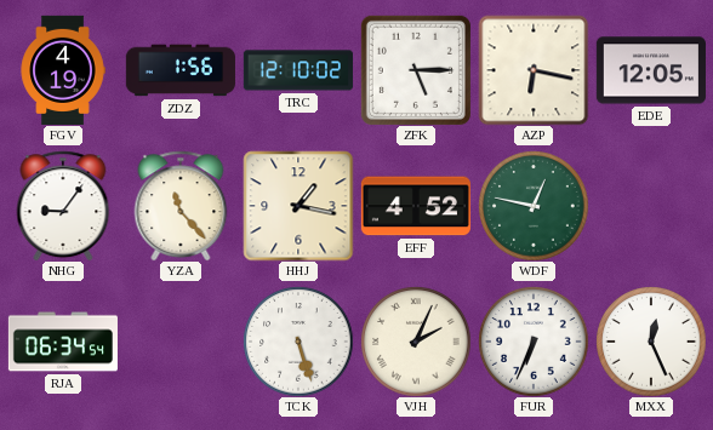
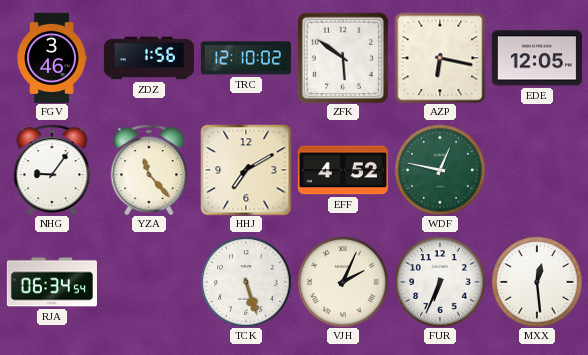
FGV: 4:19 -> 3:46
ZFK: 5:15 -> 5:51
HHJ: 1:17 -> 7:10
MXX: 12:26 -> 12:29
